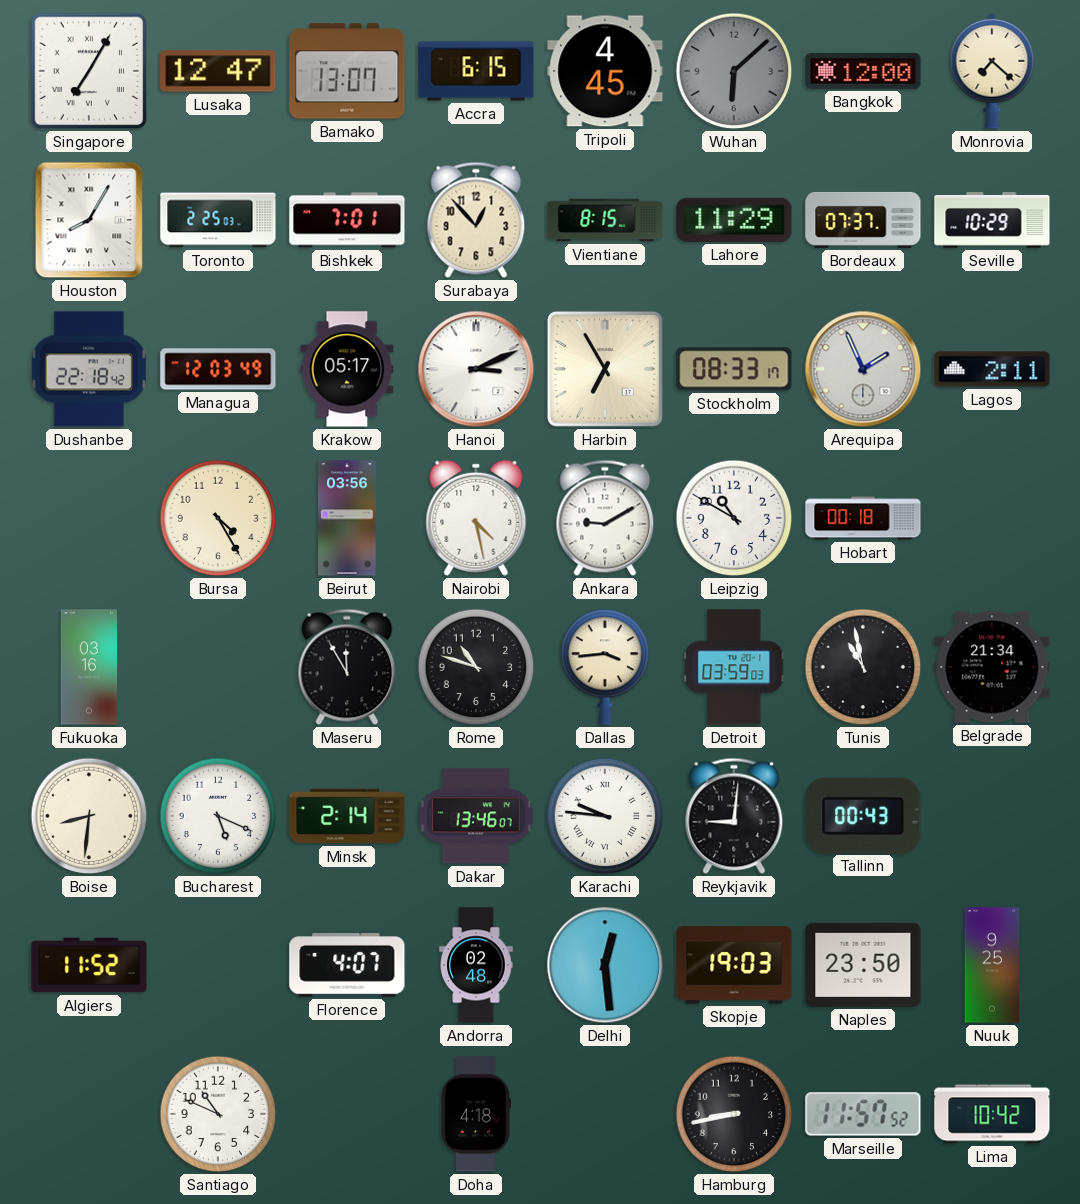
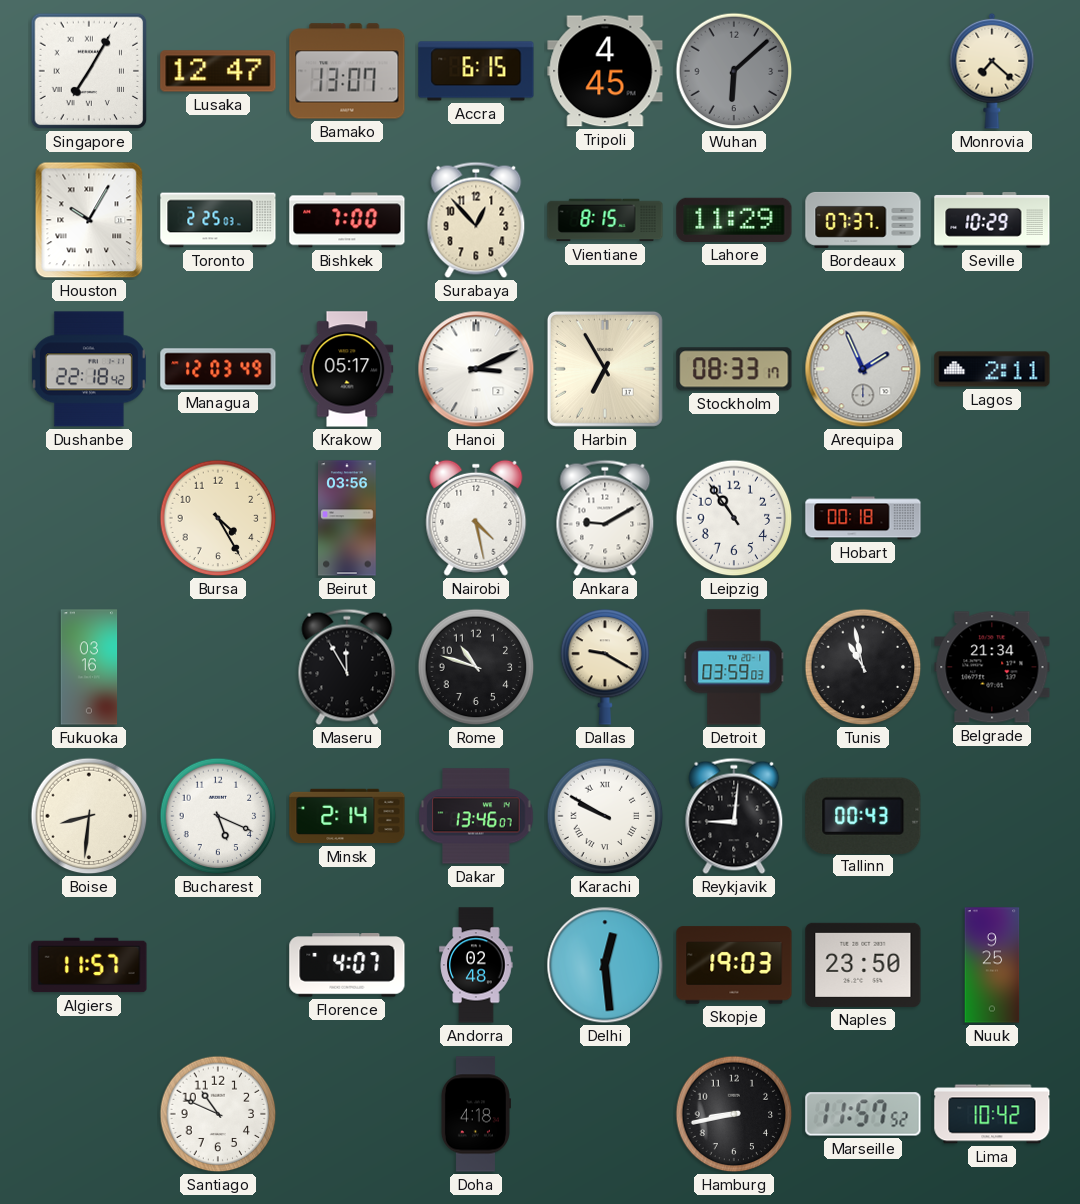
Bangkok: 12:00 -> none
Houston: 8:05 -> 10:05
Bishkek: 7:01 -> 7:00
Leipzig: 10:50 -> 10:54
Dallas: 3:44 -> 9:20
Karachi: 9:46 -> 9:50
Algiers: 11:52 -> 11:57
